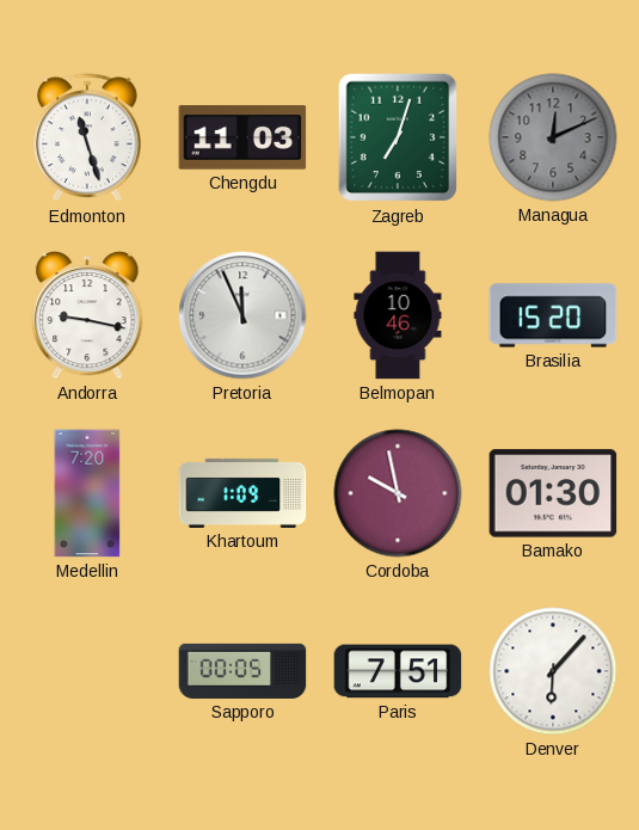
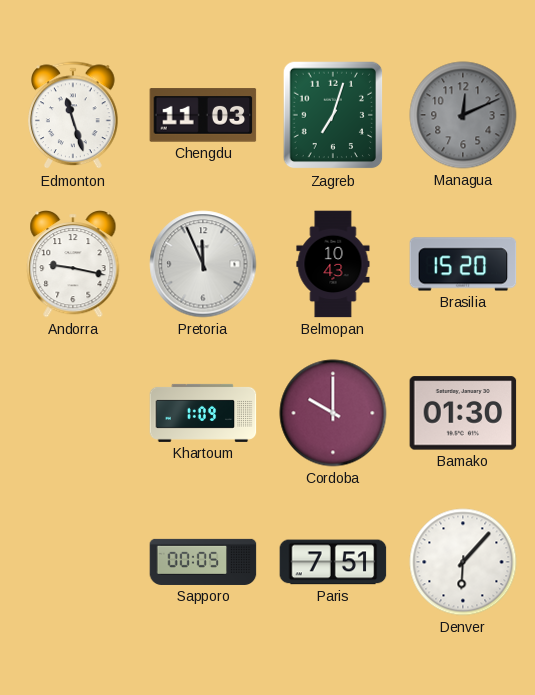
Belmopan: 10:46 -> 10:43
Medellin: 7:20 -> none
Cordoba: 9:58 -> 10:00
